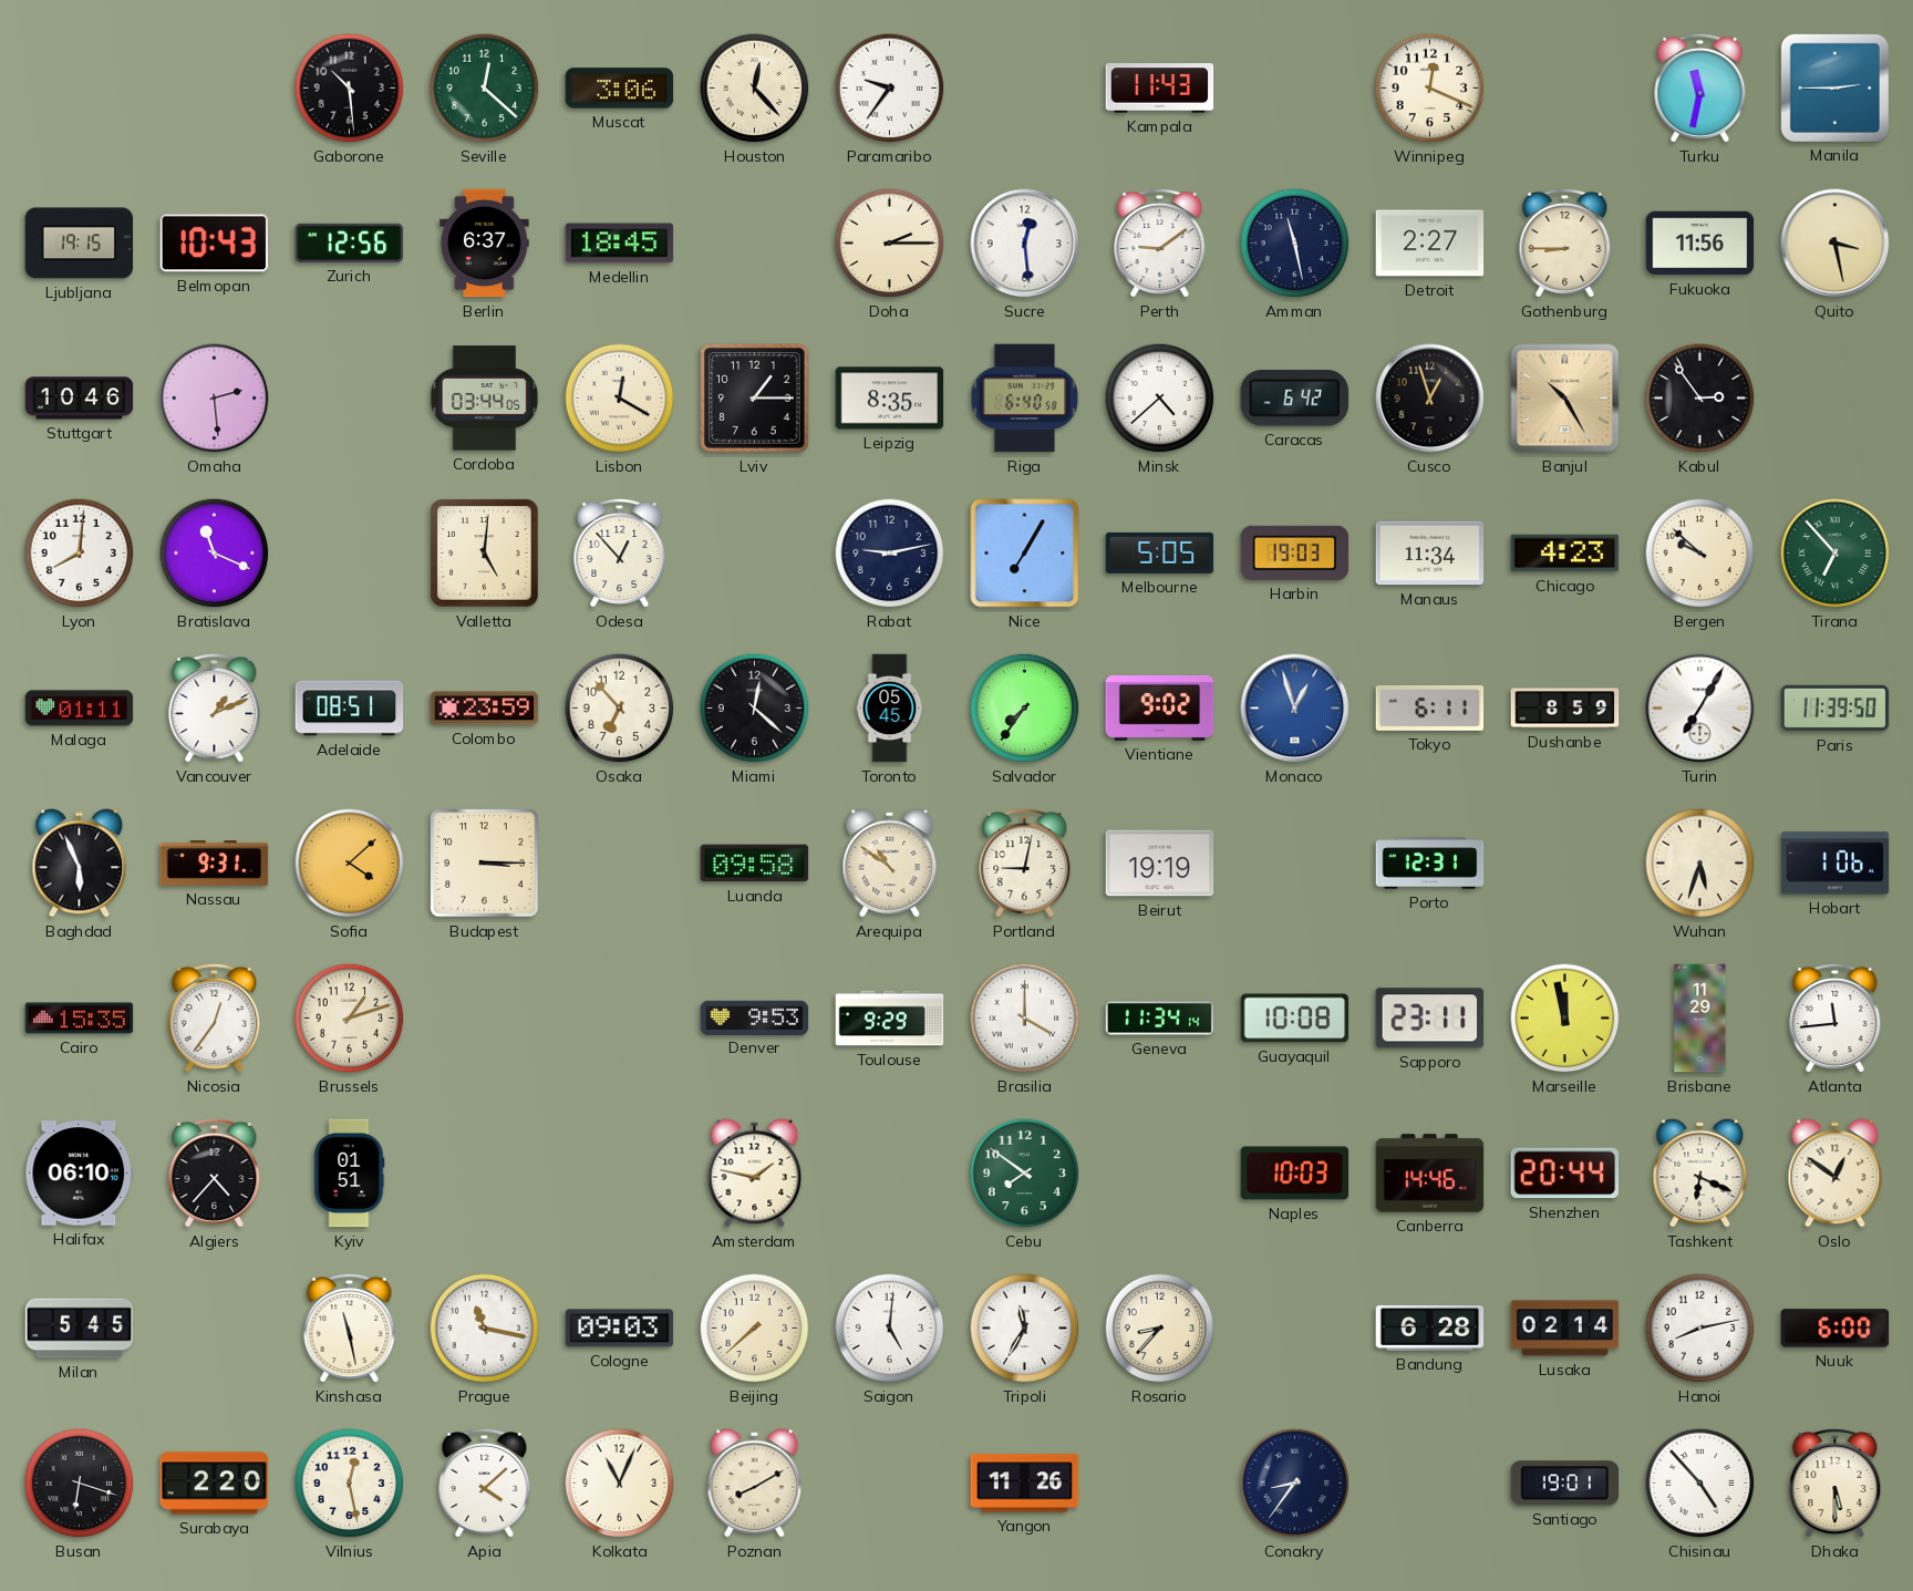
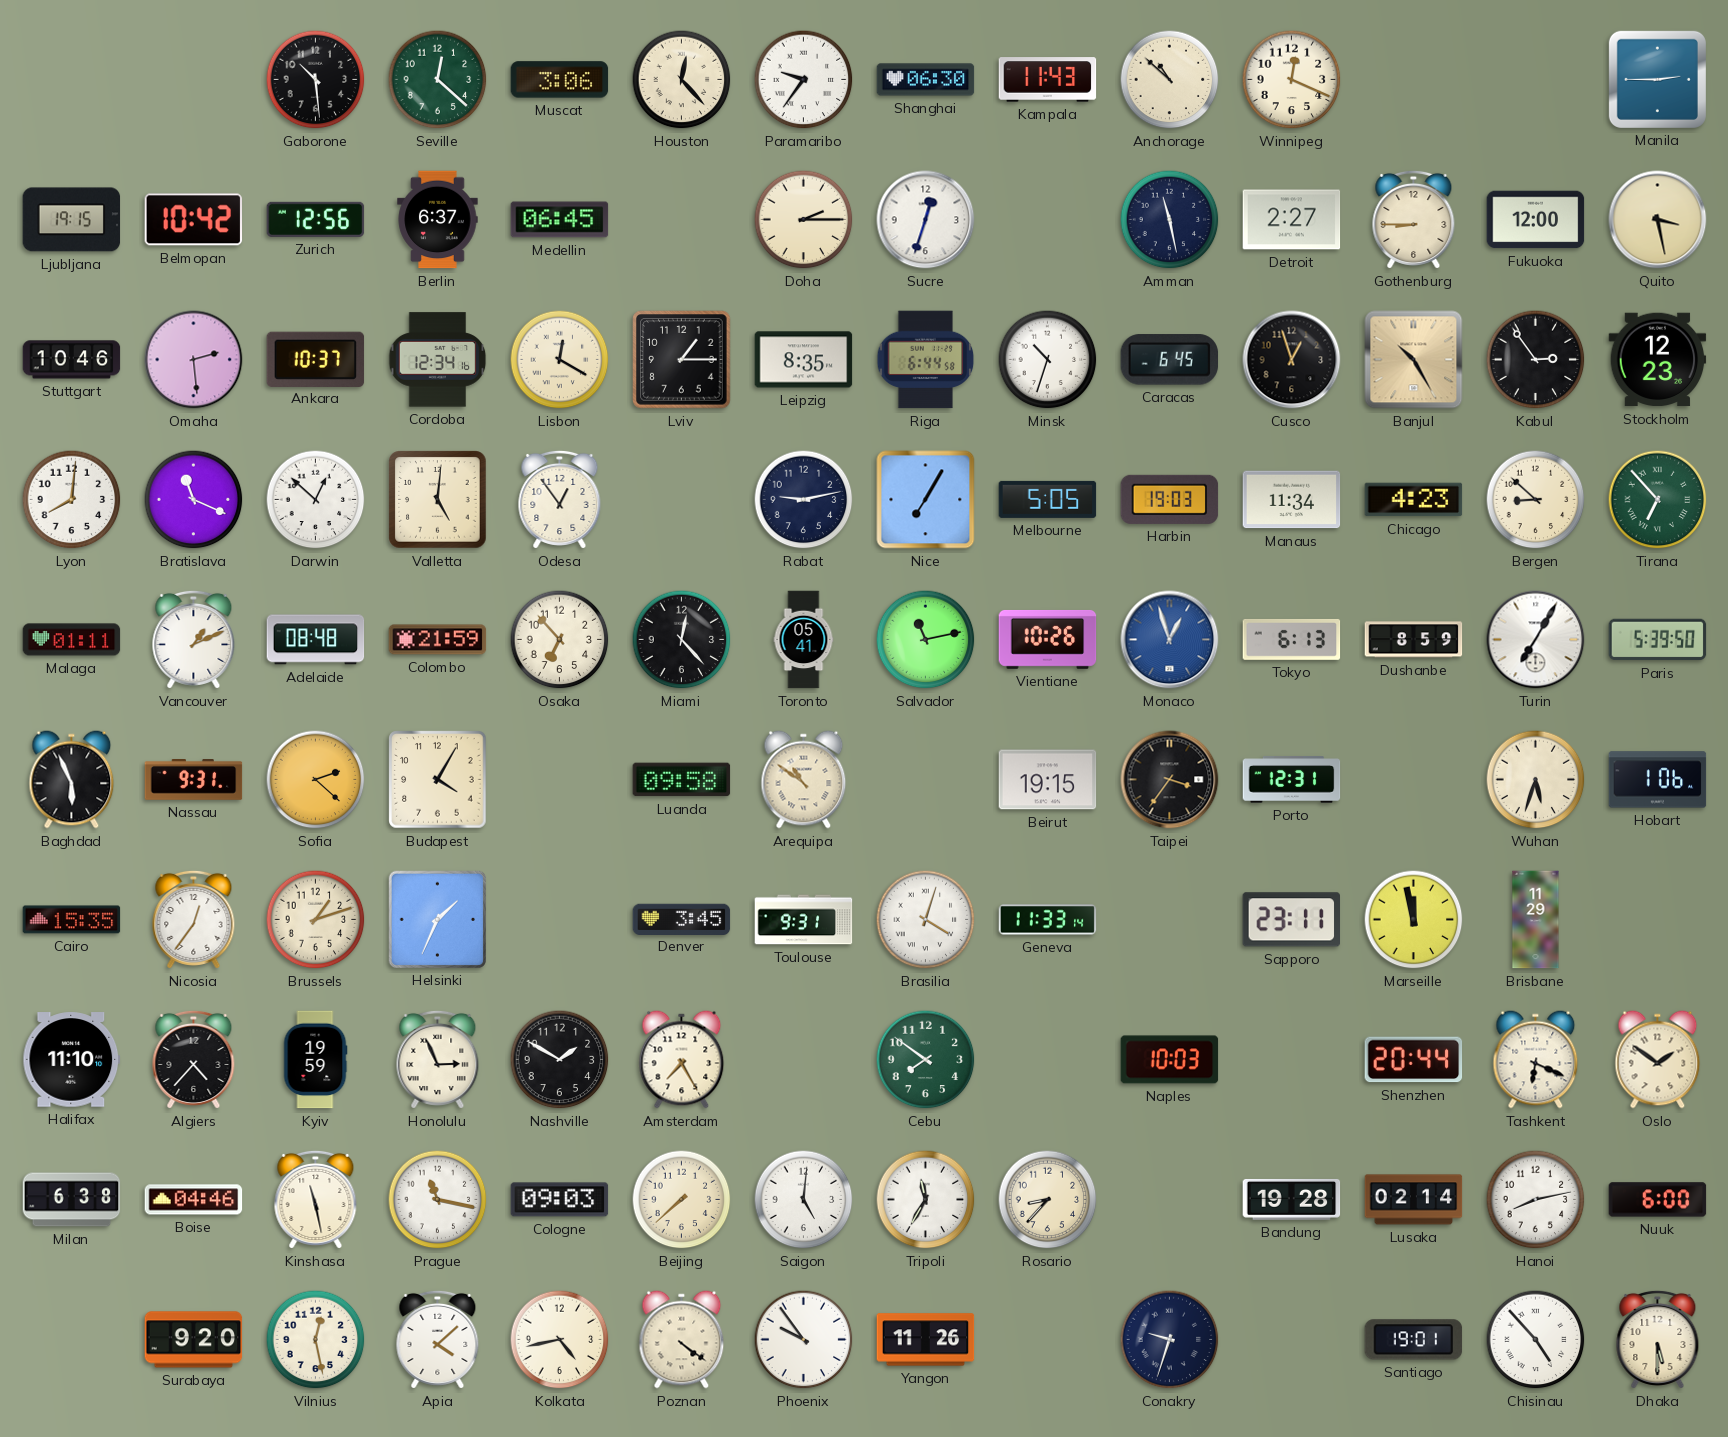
Shanghai: none -> 06:30
Anchorage: none -> 10:52
Turku: 11:32 -> none
Belmopan: 10:43 -> 10:42
Medellin: 18:45 -> 06:45
Sucre: 12:29 -> 12:33
Perth: 9:09 -> none
Fukuoka: 11:56 -> 12:00
Ankara: none -> 10:37
Cordoba: 03:44 -> 12:34
Riga: 6:40 -> 6:44
Minsk: 4:38 -> 10:33
Caracas: 6:42 -> 6:45
Stockholm: none -> 12:23
Darwin: none -> 12:52
Odesa: 12:53 -> 12:54
Bergen: 9:52 -> 8:52
Adelaide: 08:51 -> 08:48
Colombo: 23:59 -> 21:59
Miami: 12:22 -> 12:23
Toronto: 05:45 -> 05:41
Salvador: 7:36 -> 11:13
Vientiane: 9:02 -> 10:26
Tokyo: 6:11 -> 6:13
Paris: 11:39 -> 5:39
Sofia: 4:08 -> 2:22
Budapest: 3:15 -> 4:05
Portland: 9:02 -> none
Beirut: 19:19 -> 19:15
Taipei: none -> 3:36
Helsinki: none -> 1:34
Denver: 9:53 -> 3:45
Toulouse: 9:29 -> 9:31
Brasilia: 4:00 -> 4:03
Geneva: 11:34 -> 11:33
Guayaquil: 10:08 -> none
Atlanta: 11:44 -> none
Halifax: 06:10 -> 11:10
Kyiv: 01:51 -> 19:59
Honolulu: none -> 2:56
Nashville: none -> 1:50
Amsterdam: 1:47 -> 7:25
Canberra: 14:46 -> none
Oslo: 12:51 -> 1:51
Milan: 5:45 -> 6:38
Boise: none -> 04:46
Bandung: 6:28 -> 19:28
Busan: 6:18 -> none
Surabaya: 2:20 -> 9:20
Kolkata: 11:04 -> 4:43
Poznan: 8:10 -> 4:21
Phoenix: none -> 9:54
Conakry: 8:36 -> 9:33
